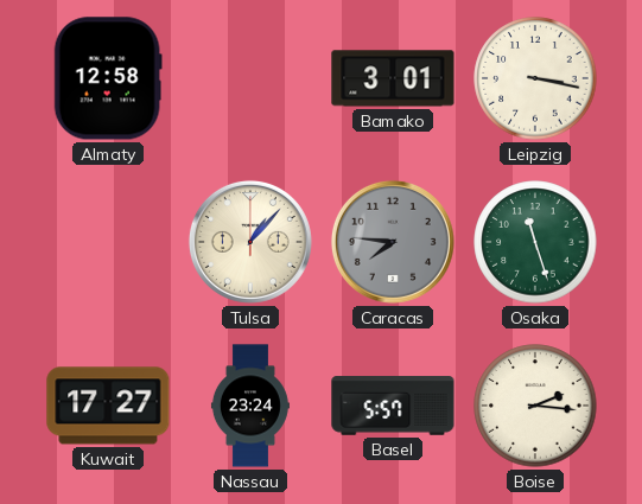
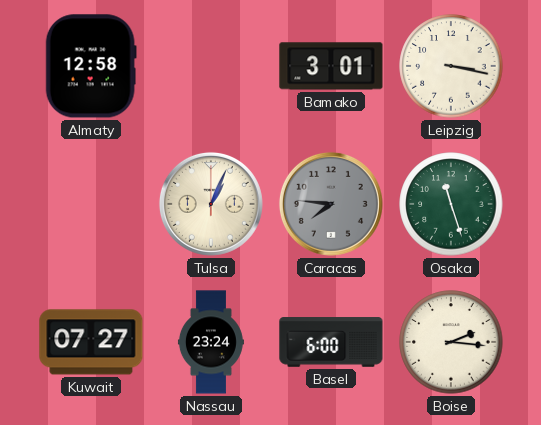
Tulsa: 1:07 -> 1:04
Kuwait: 17:27 -> 07:27
Basel: 5:57 -> 6:00
